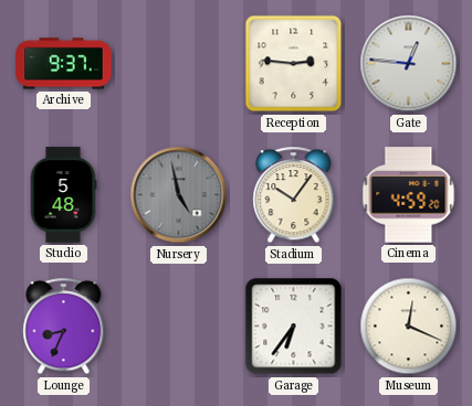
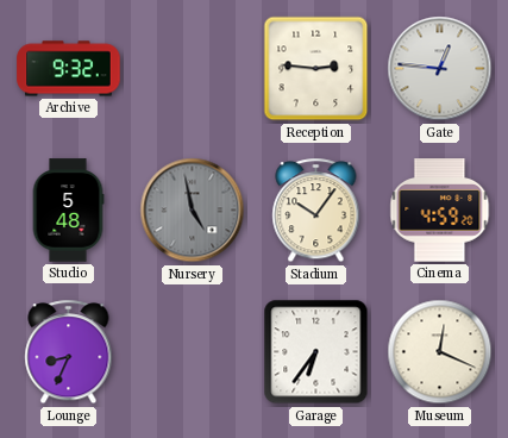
Archive: 9:37 -> 9:32
